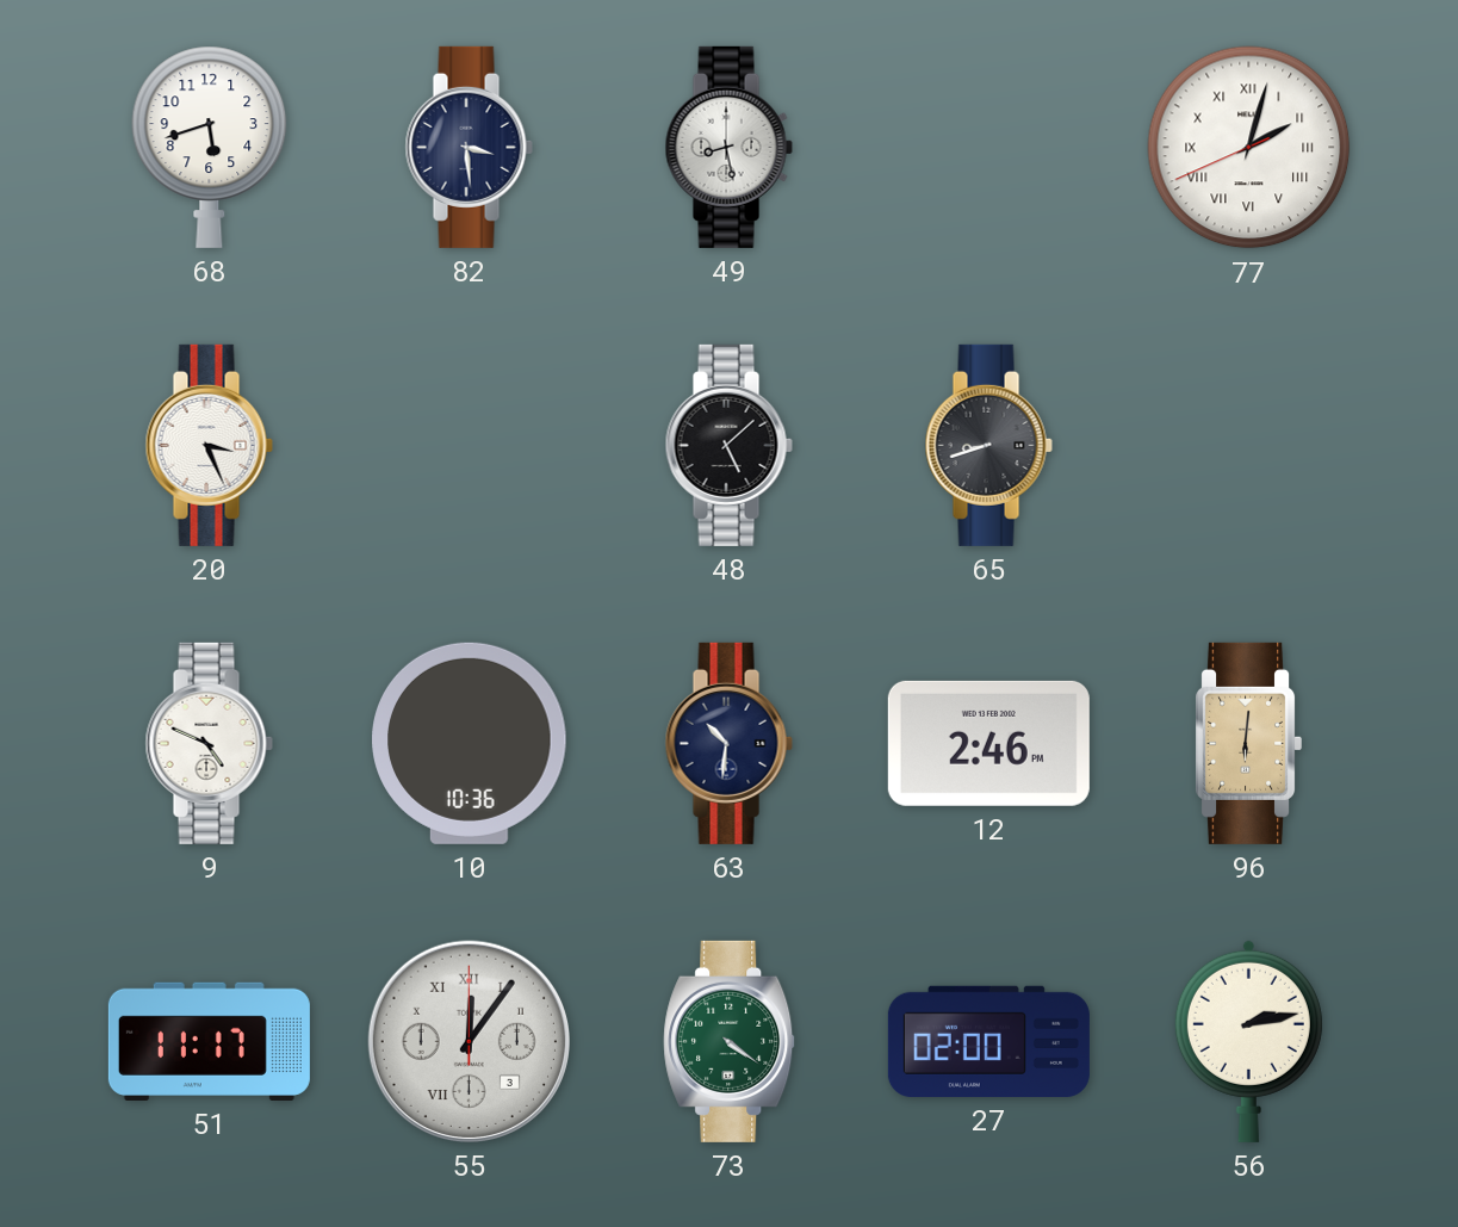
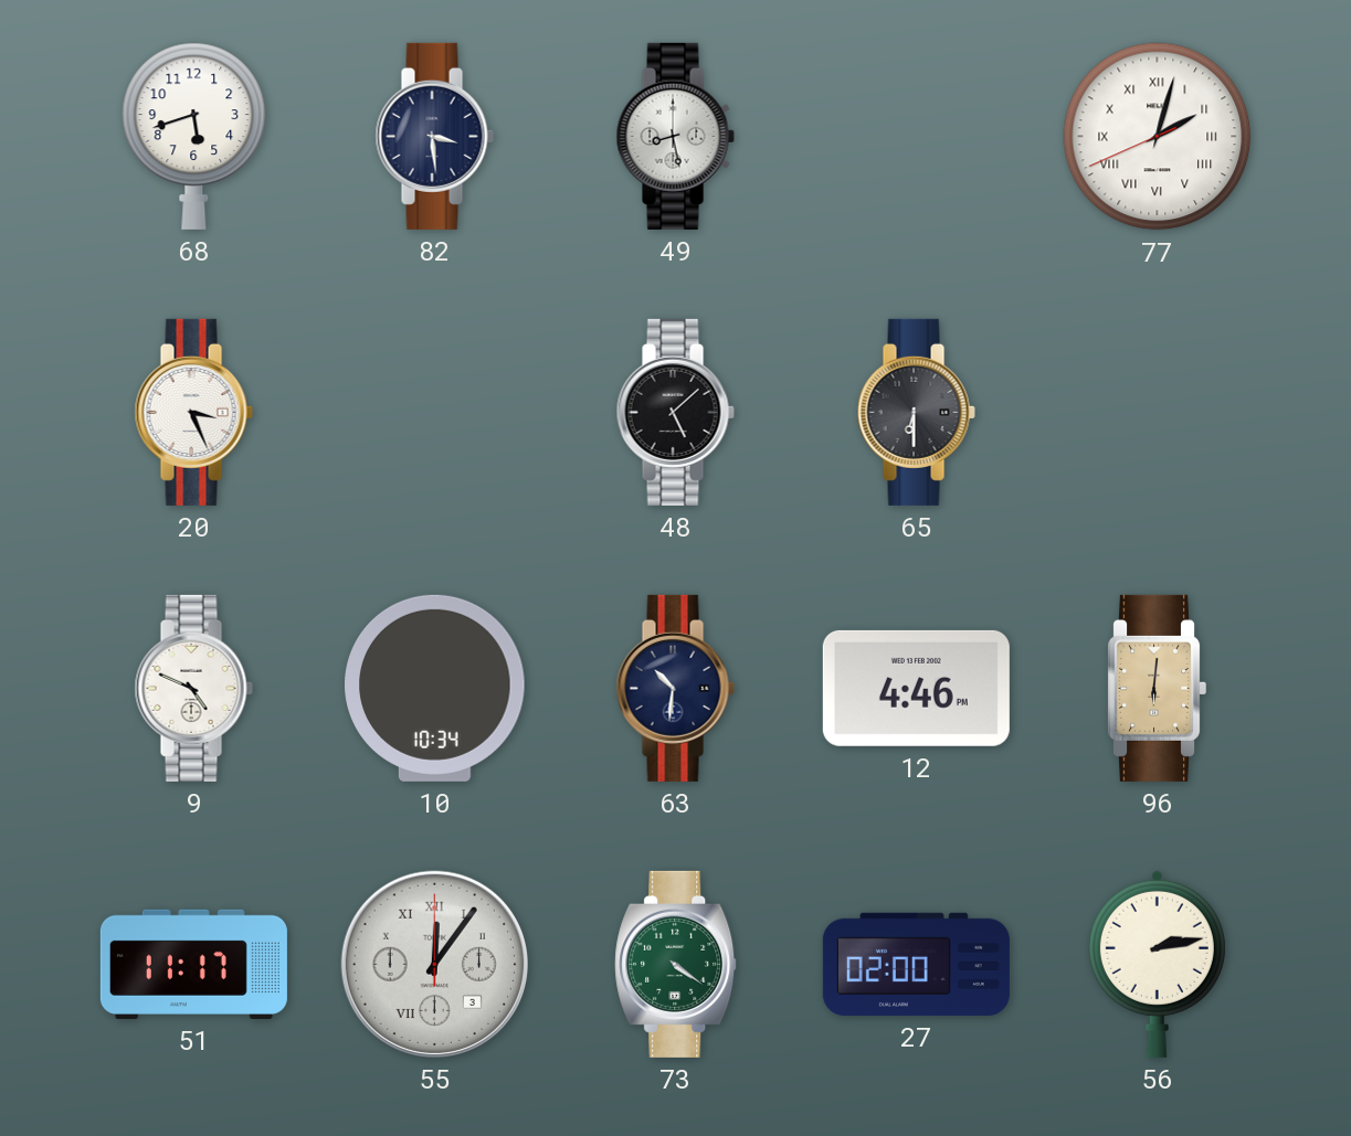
65: 8:42 -> 6:30
10: 10:36 -> 10:34
12: 2:46 -> 4:46
